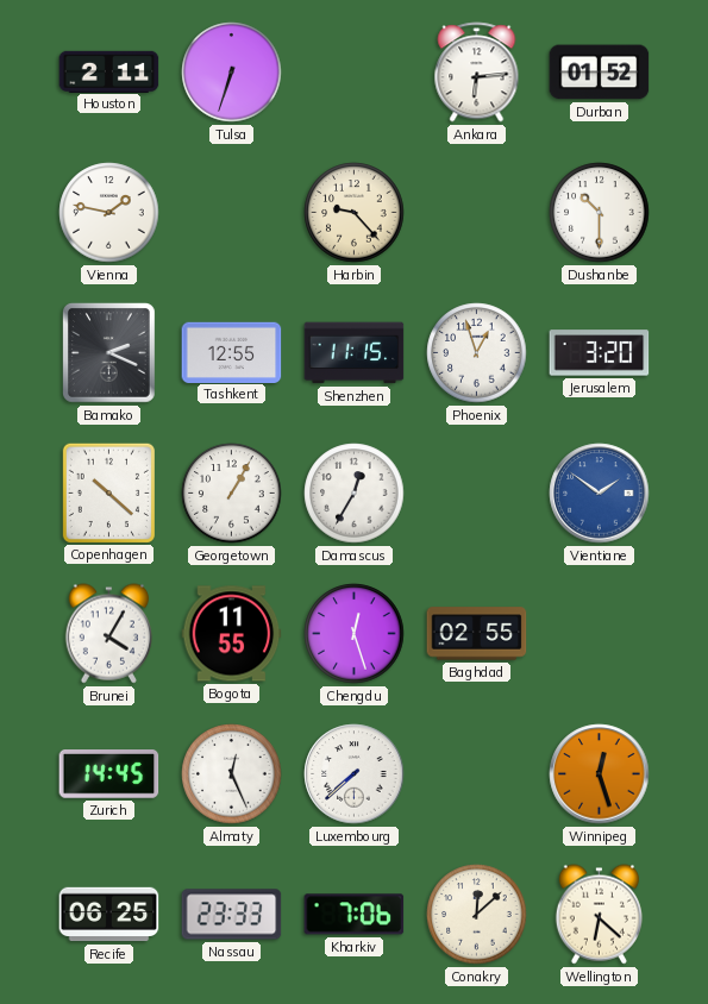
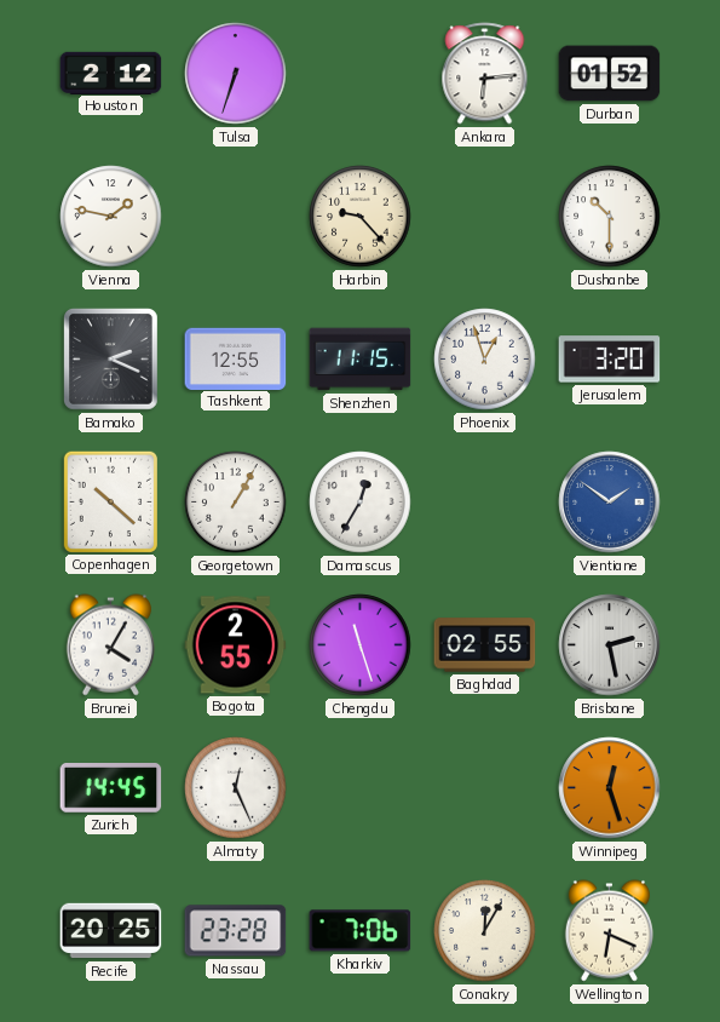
Houston: 2:11 -> 2:12
Bogota: 11:55 -> 2:55
Chengdu: 12:27 -> 11:27
Brisbane: none -> 2:28
Luxembourg: 7:38 -> none
Recife: 06:25 -> 20:25
Nassau: 23:33 -> 23:28
Conakry: 12:08 -> 12:05
Wellington: 6:22 -> 6:19
